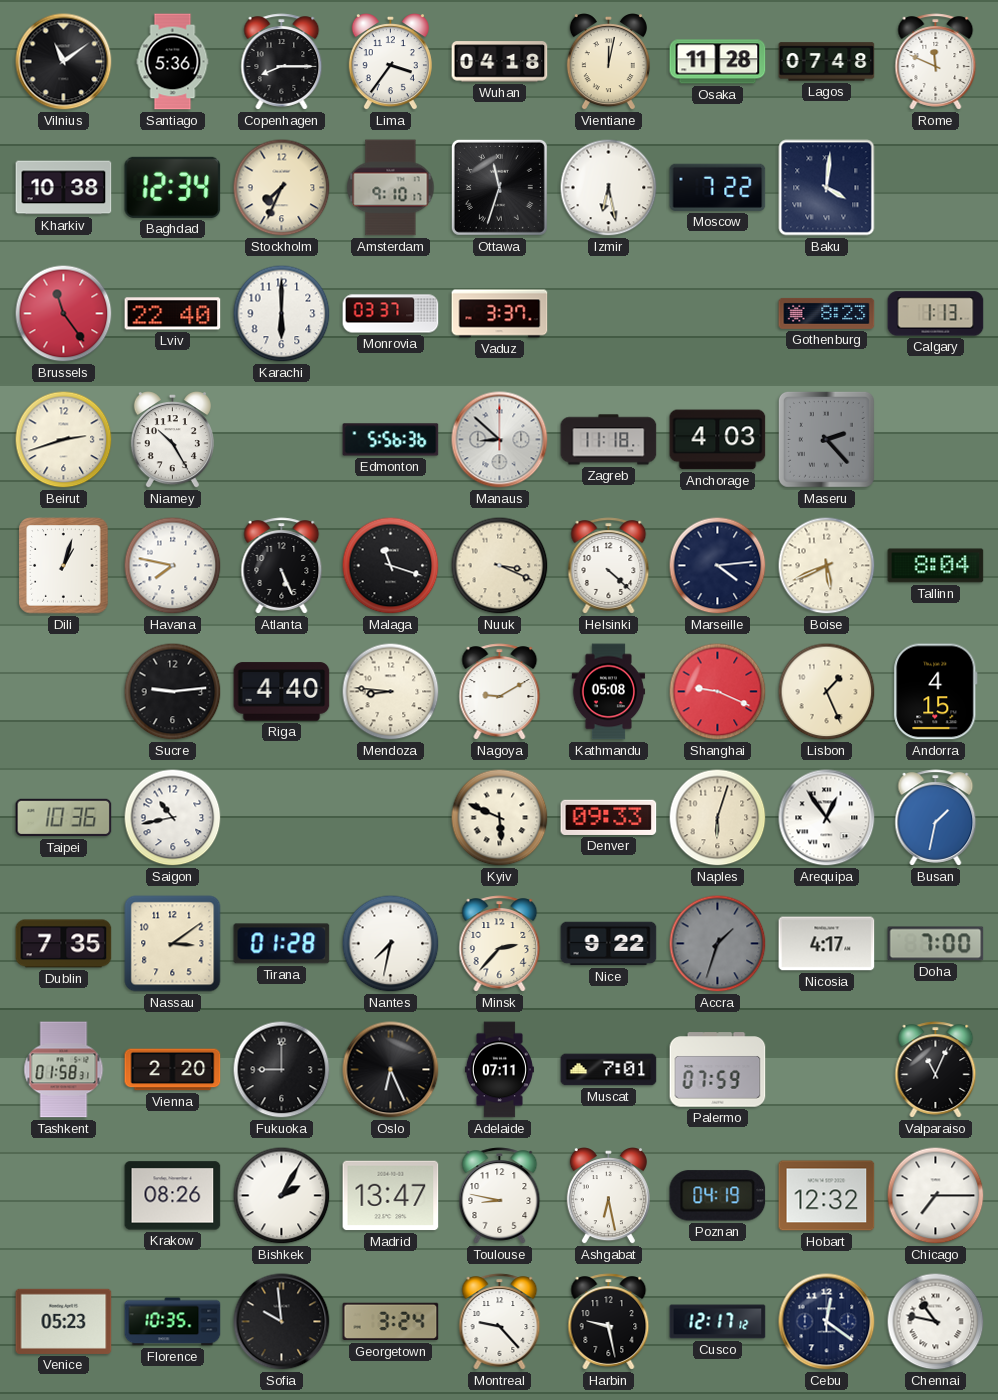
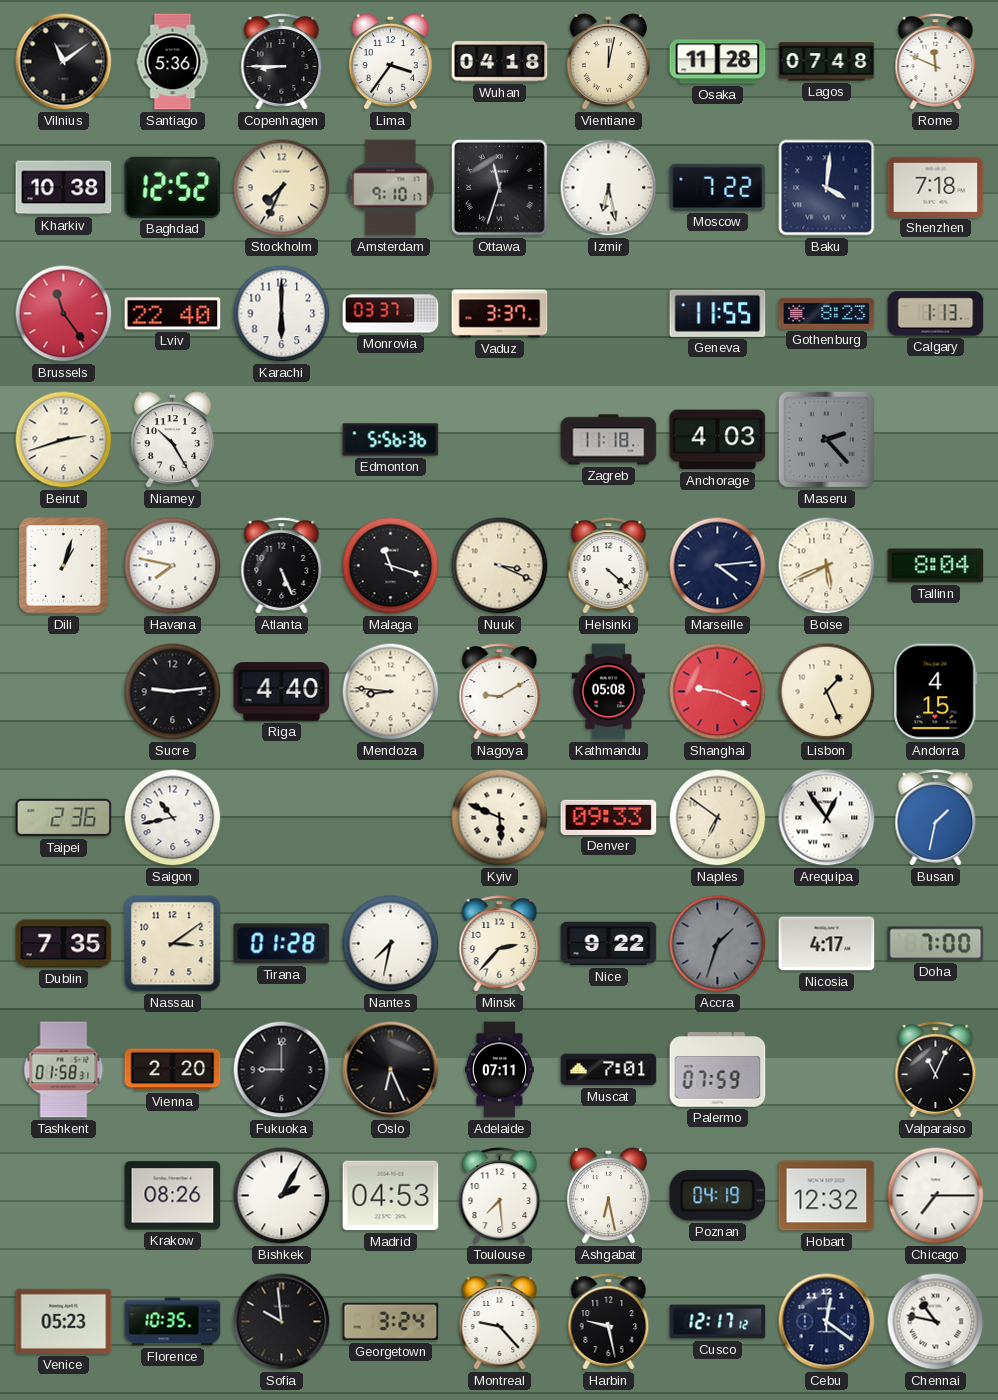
Copenhagen: 8:15 -> 8:45
Baghdad: 12:34 -> 12:52
Shenzhen: none -> 7:18
Geneva: none -> 11:55
Manaus: 8:52 -> none
Taipei: 10:36 -> 2:36
Naples: 6:03 -> 6:51
Madrid: 13:47 -> 04:53
Toulouse: 8:47 -> 7:29
